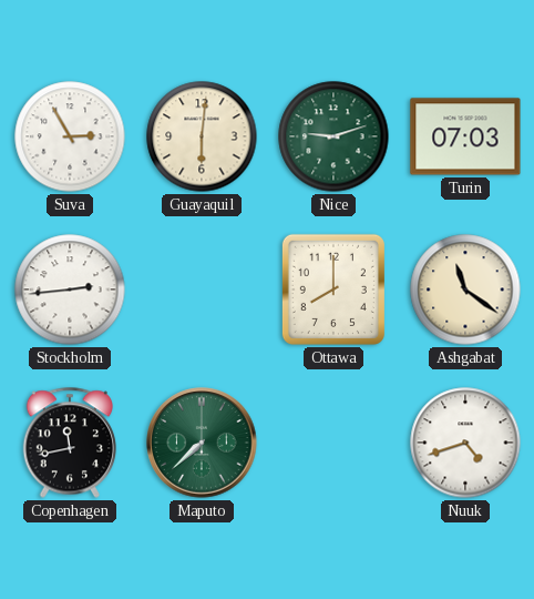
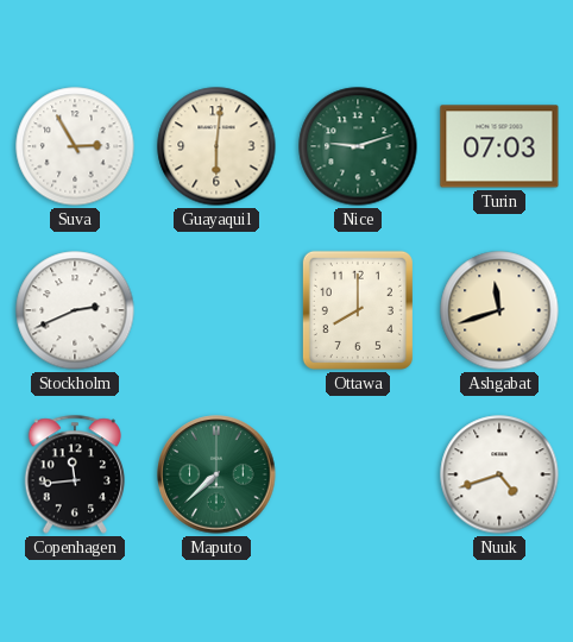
Stockholm: 2:44 -> 2:41
Ashgabat: 11:21 -> 11:42
Copenhagen: 11:43 -> 11:44
